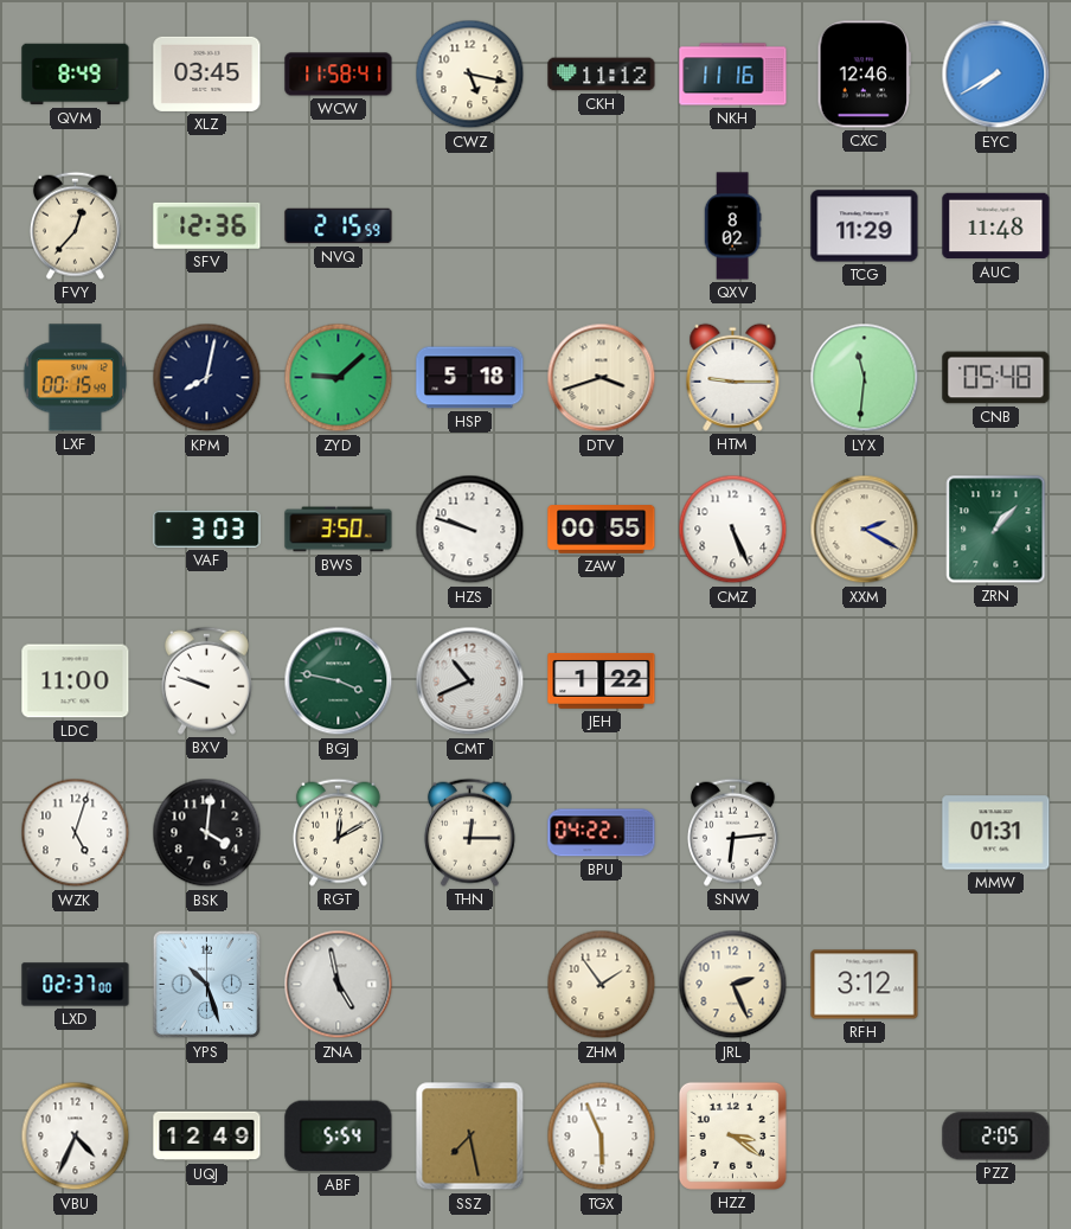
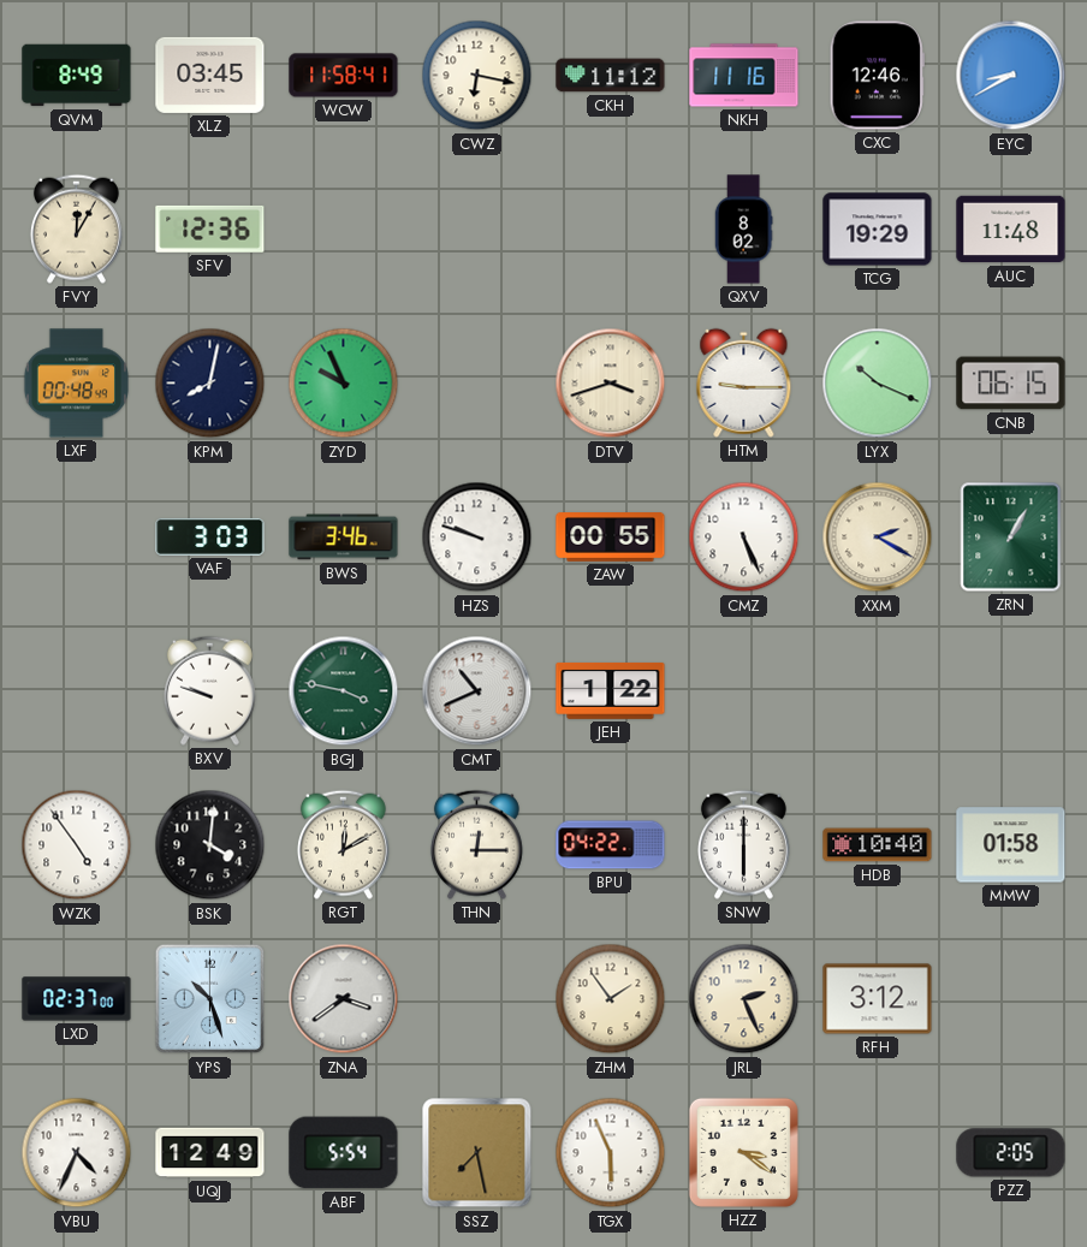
CWZ: 5:17 -> 6:17
EYC: 7:40 -> 8:40
FVY: 12:37 -> 12:05
NVQ: 2:15 -> none
TCG: 11:29 -> 19:29
LXF: 00:15 -> 00:48
ZYD: 9:08 -> 9:56
HSP: 5:18 -> none
LYX: 11:31 -> 10:19
CNB: 05:48 -> 06:15
BWS: 3:50 -> 3:46
ZRN: 1:07 -> 1:05
LDC: 11:00 -> none
WZK: 5:03 -> 4:54
SNW: 6:14 -> 6:00
HDB: none -> 10:40
MMW: 01:31 -> 01:58
ZNA: 4:58 -> 3:39
